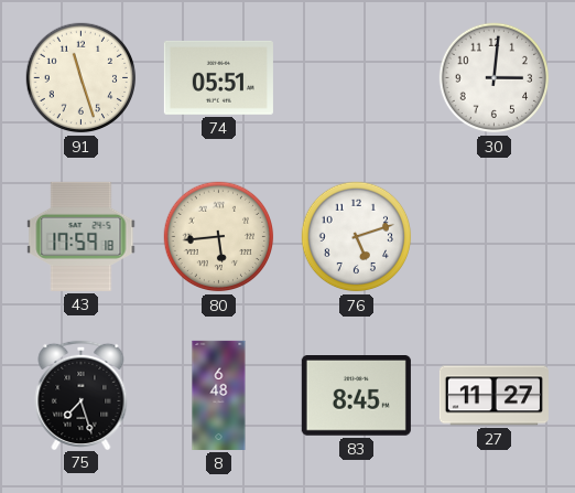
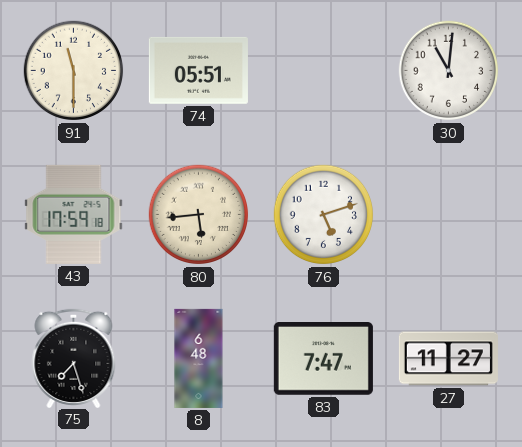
91: 11:27 -> 11:30
30: 3:01 -> 11:01
83: 8:45 -> 7:47
